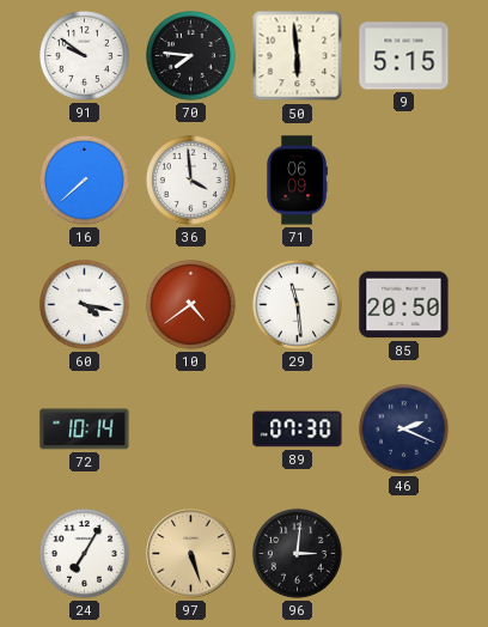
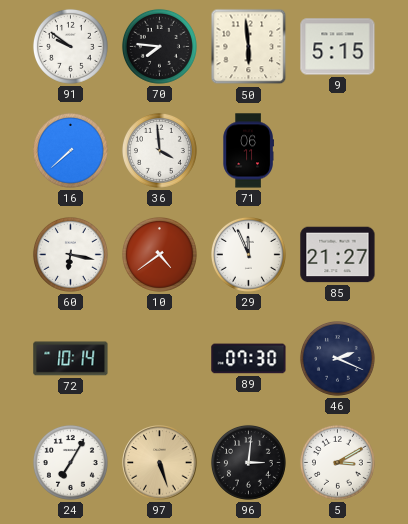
71: 06:09 -> 06:11
60: 4:17 -> 6:17
29: 11:29 -> 11:56
85: 20:50 -> 21:27
5: none -> 3:10
